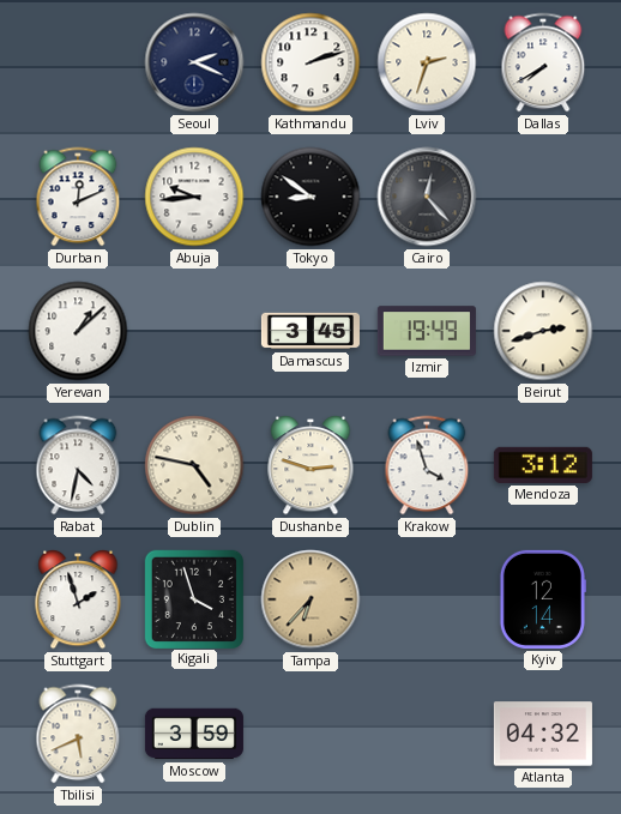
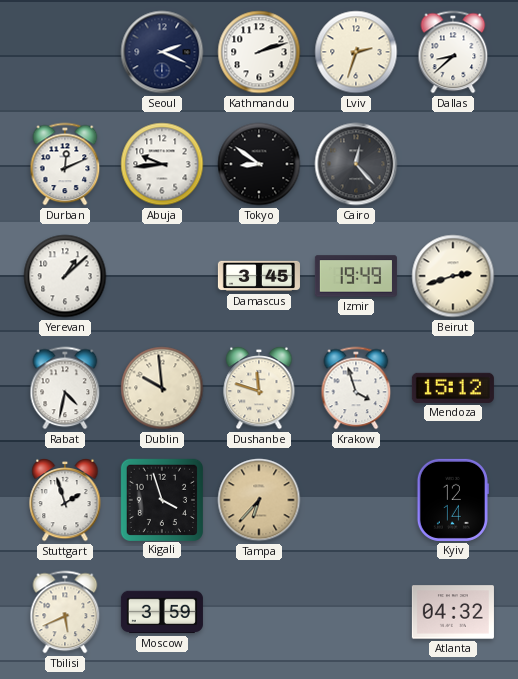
Dallas: 7:40 -> 8:38
Dublin: 4:47 -> 9:59
Dushanbe: 2:48 -> 11:48
Mendoza: 3:12 -> 15:12
